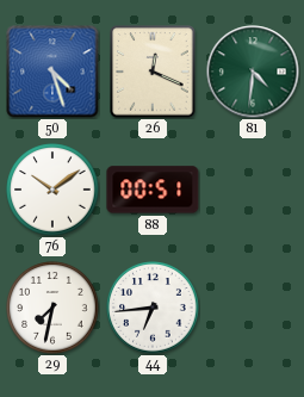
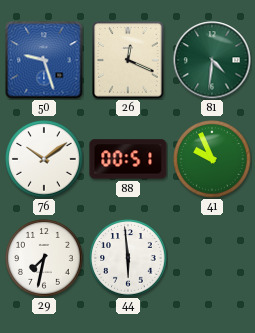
50: 4:27 -> 9:27
41: none -> 9:56
44: 6:44 -> 5:59
